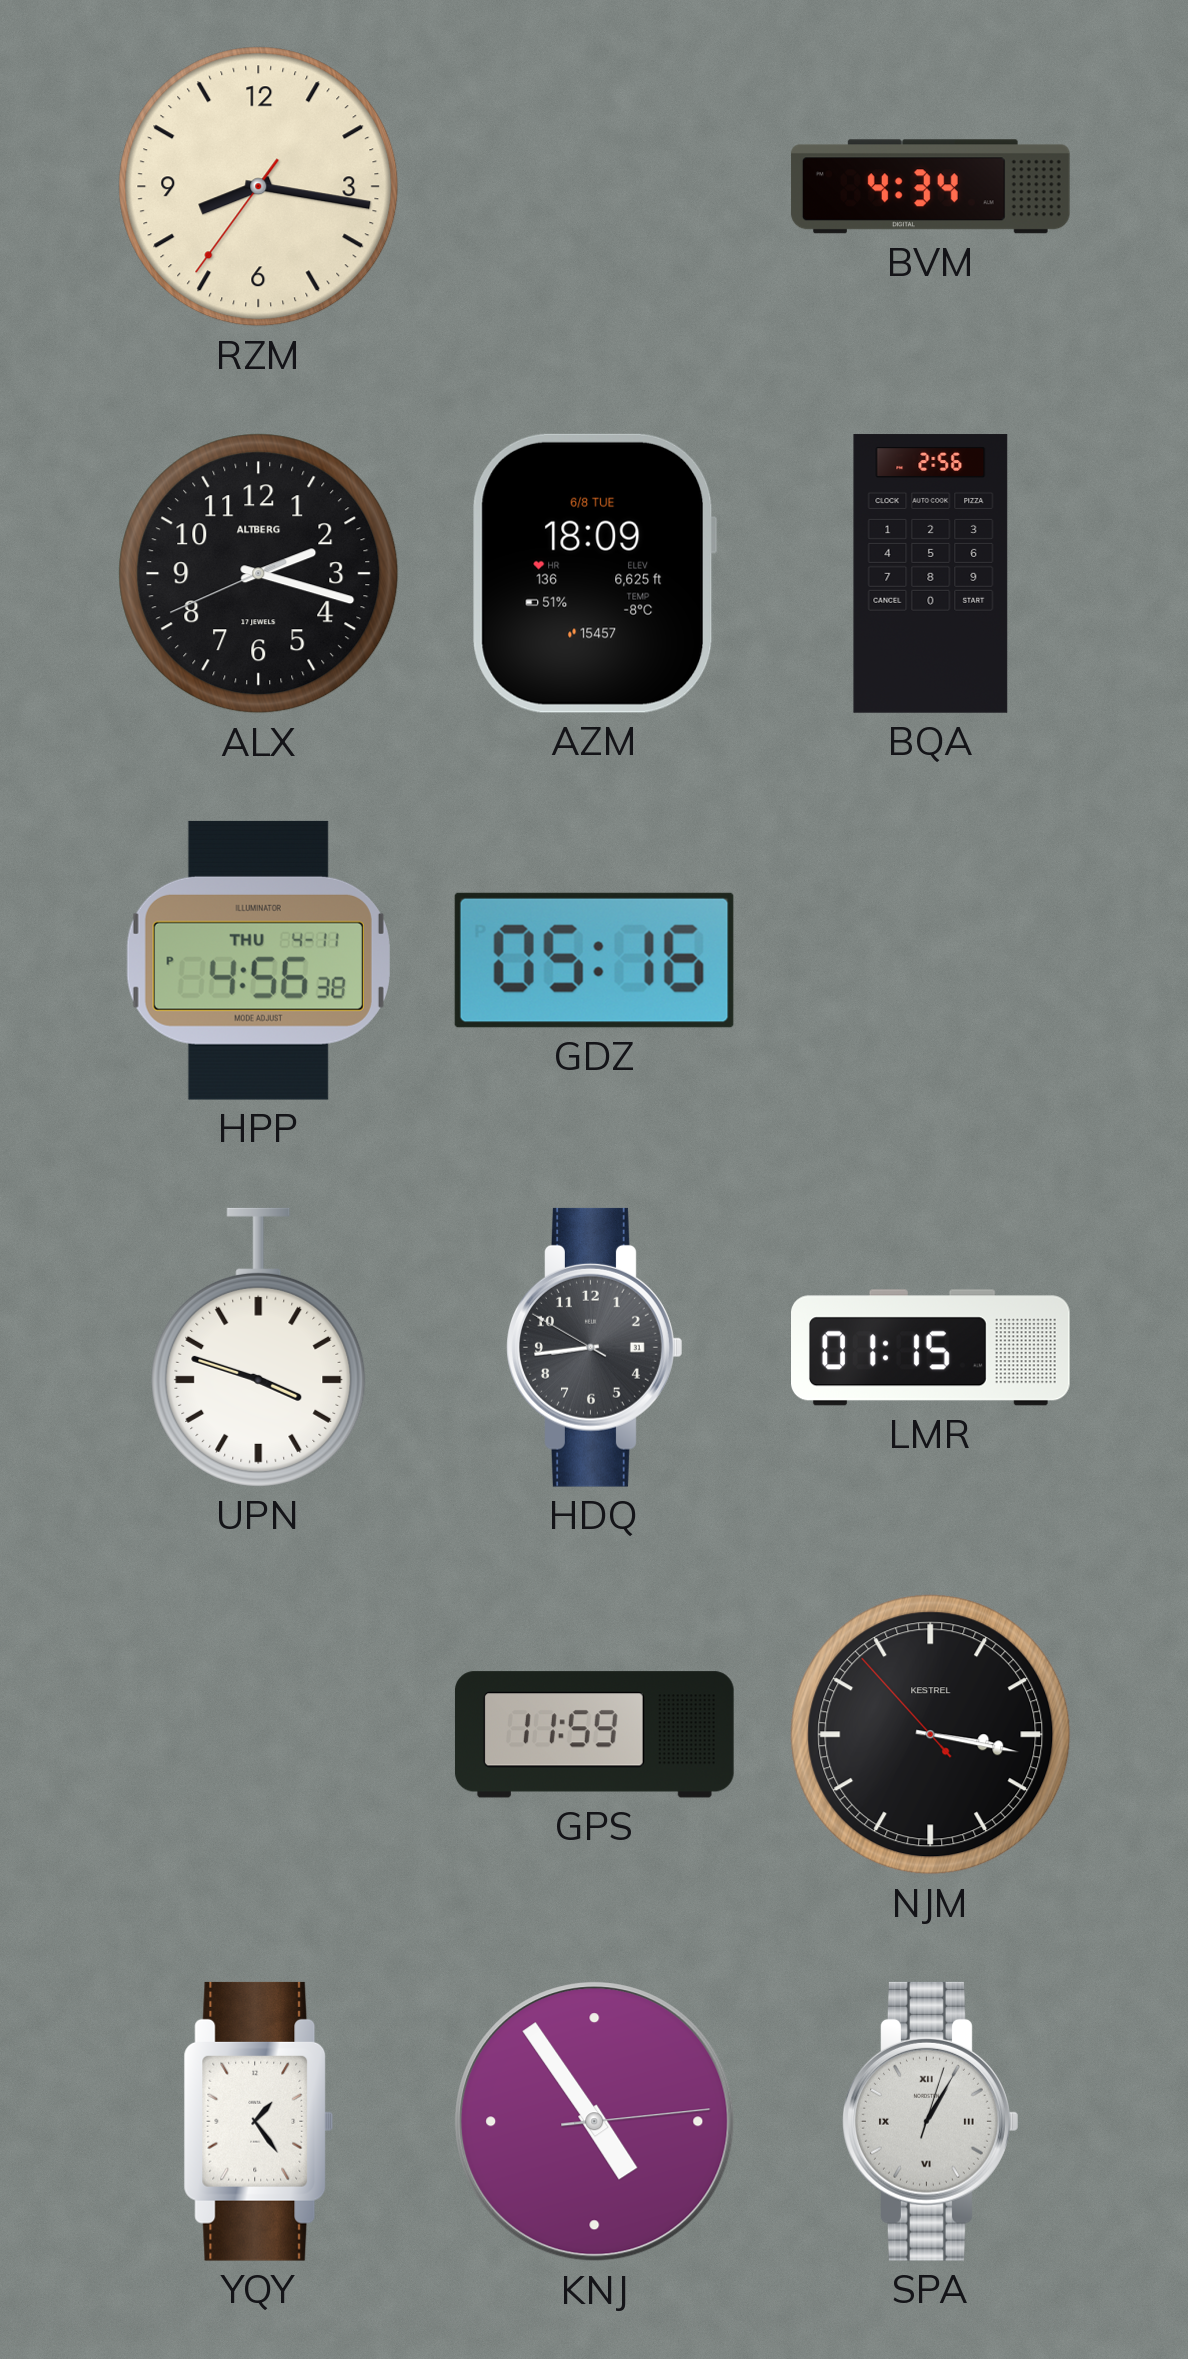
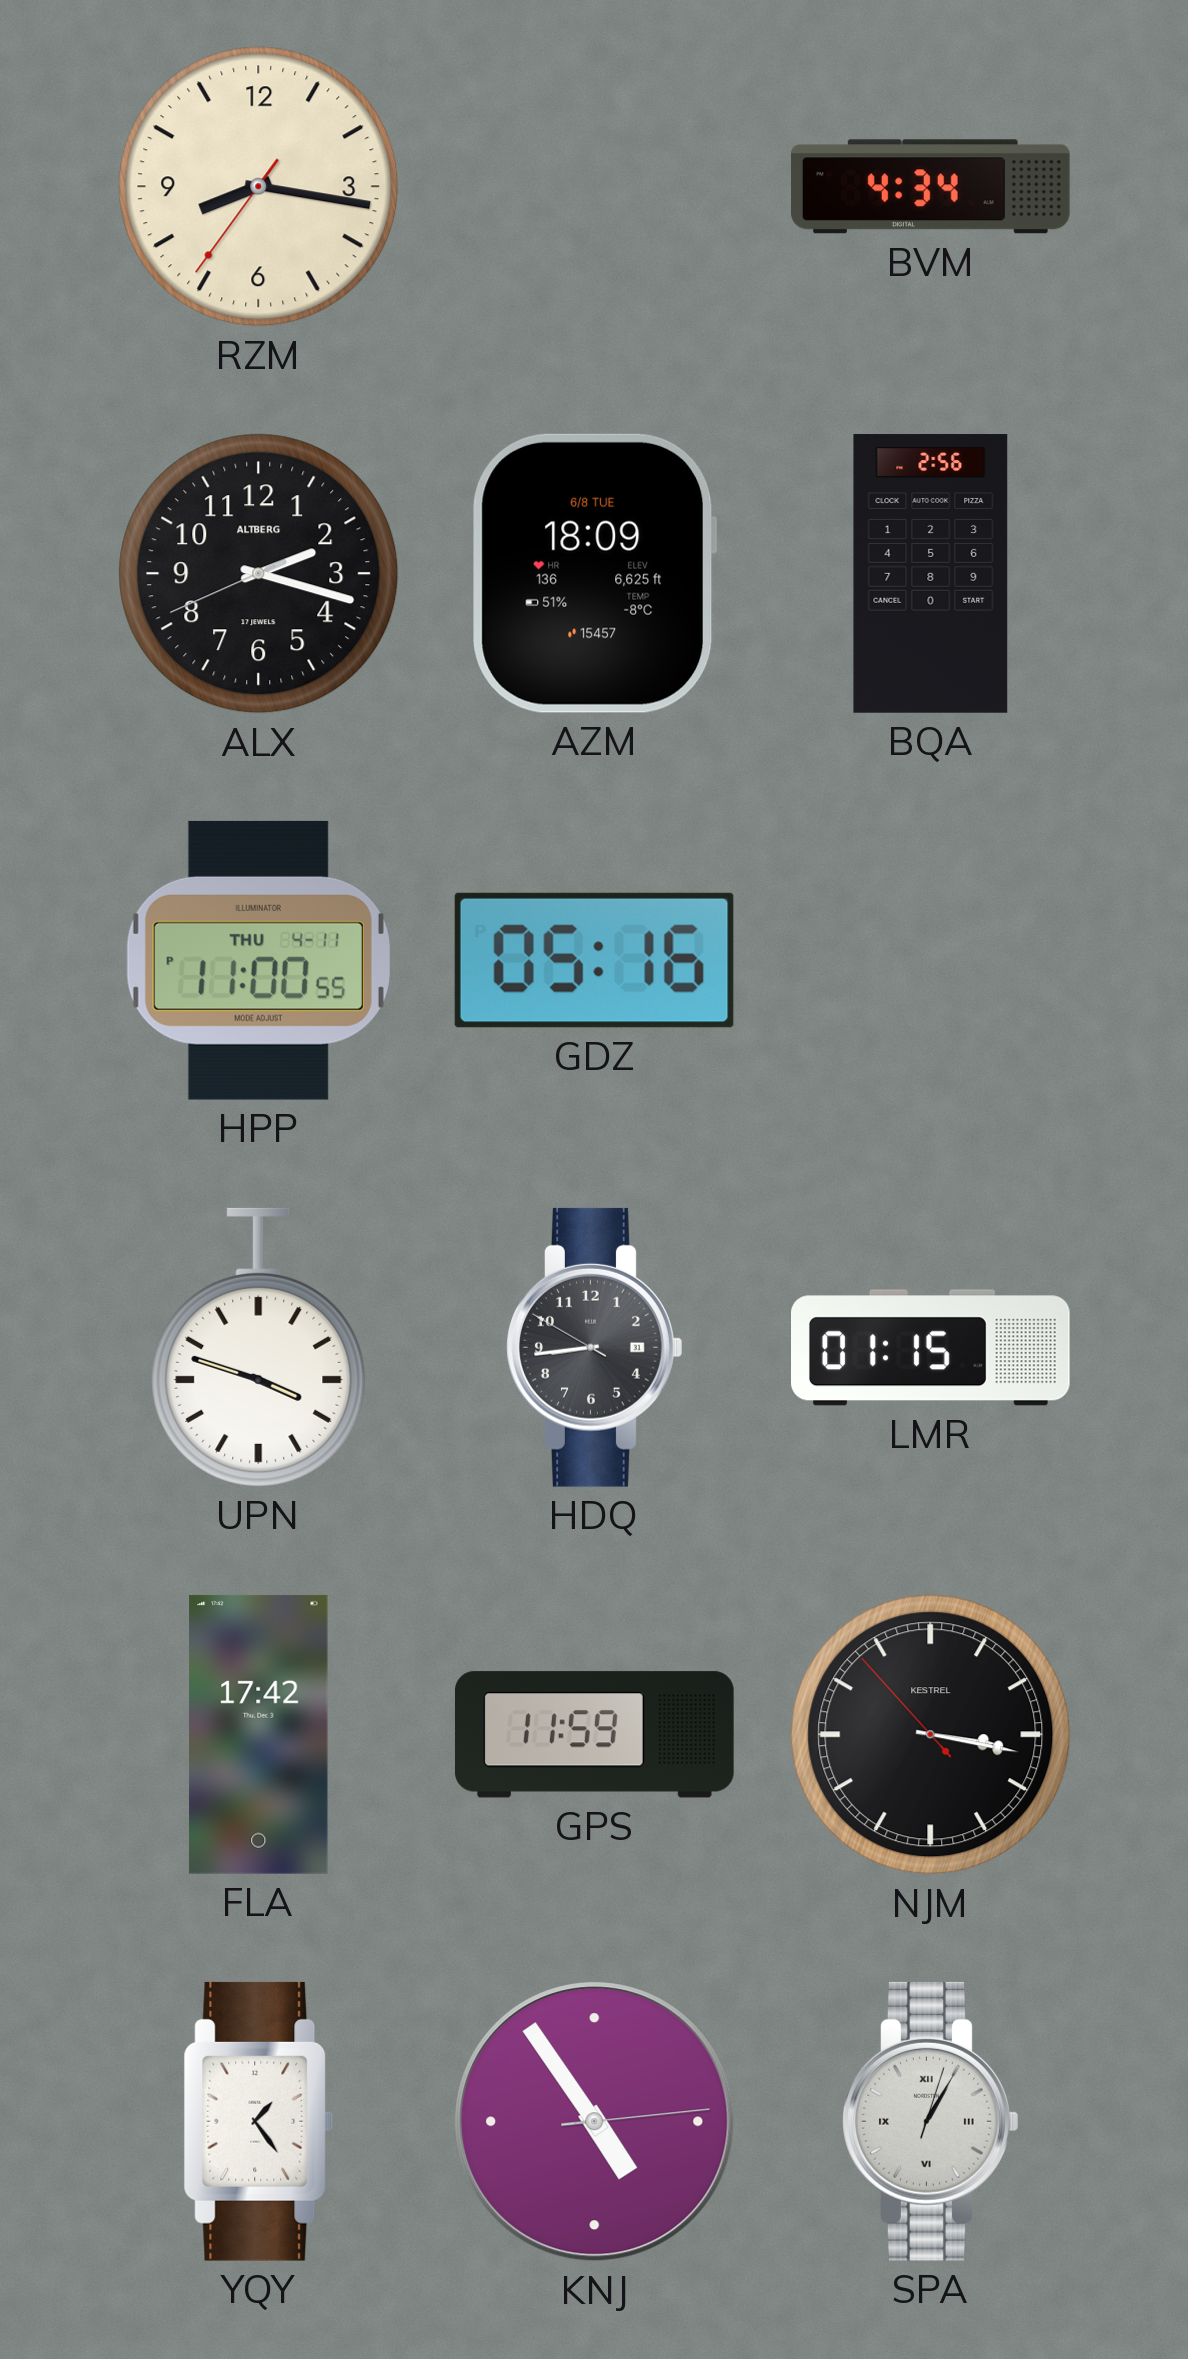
HPP: 4:56 -> 11:00
FLA: none -> 17:42
